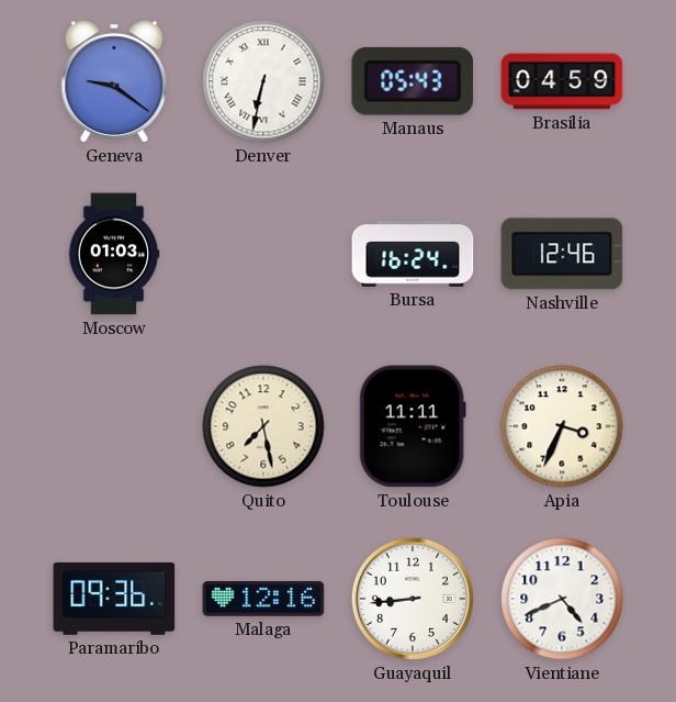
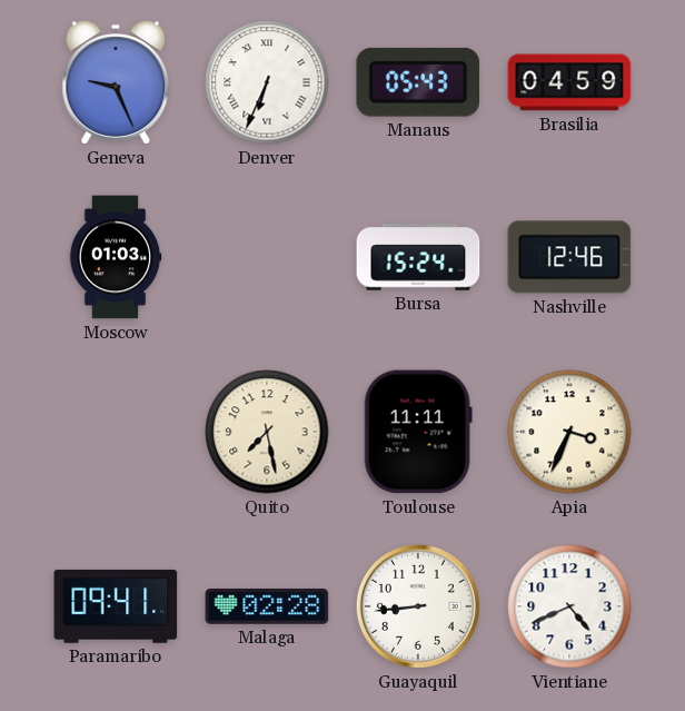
Geneva: 9:21 -> 9:26
Denver: 6:32 -> 6:34
Bursa: 16:24 -> 15:24
Paramaribo: 09:36 -> 09:41
Malaga: 12:16 -> 02:28
